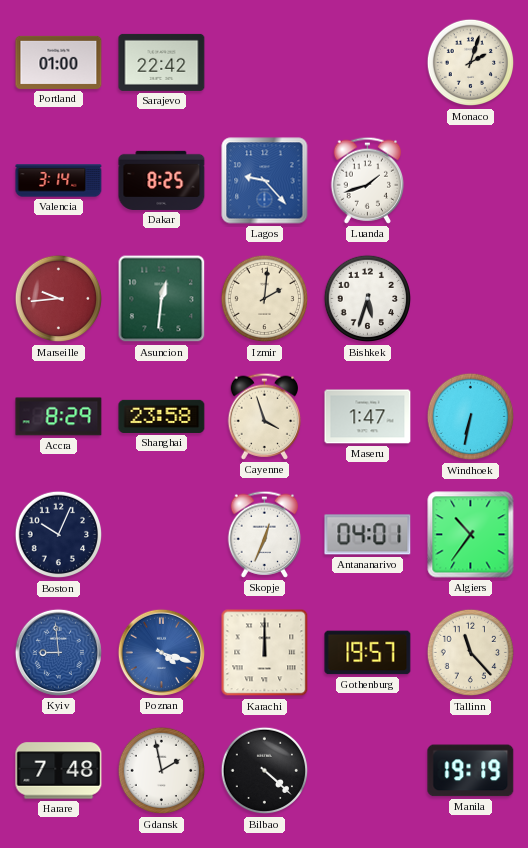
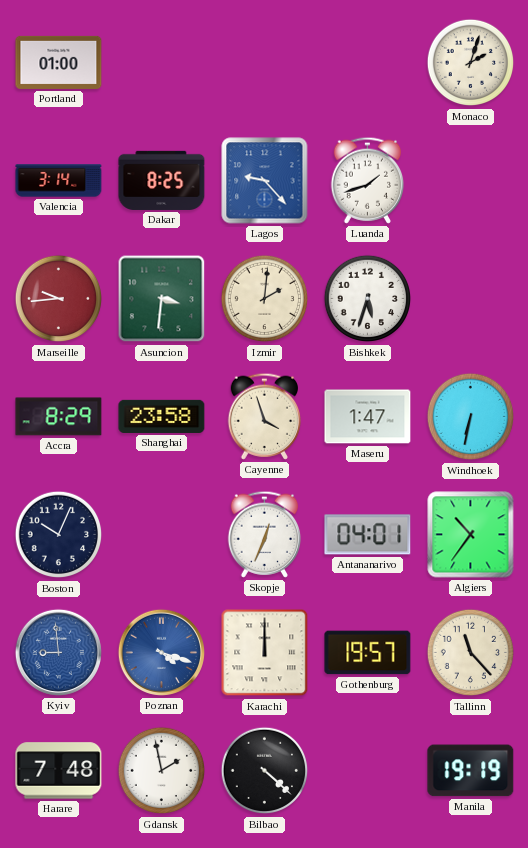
Sarajevo: 22:42 -> none
Asuncion: 12:31 -> 3:31
